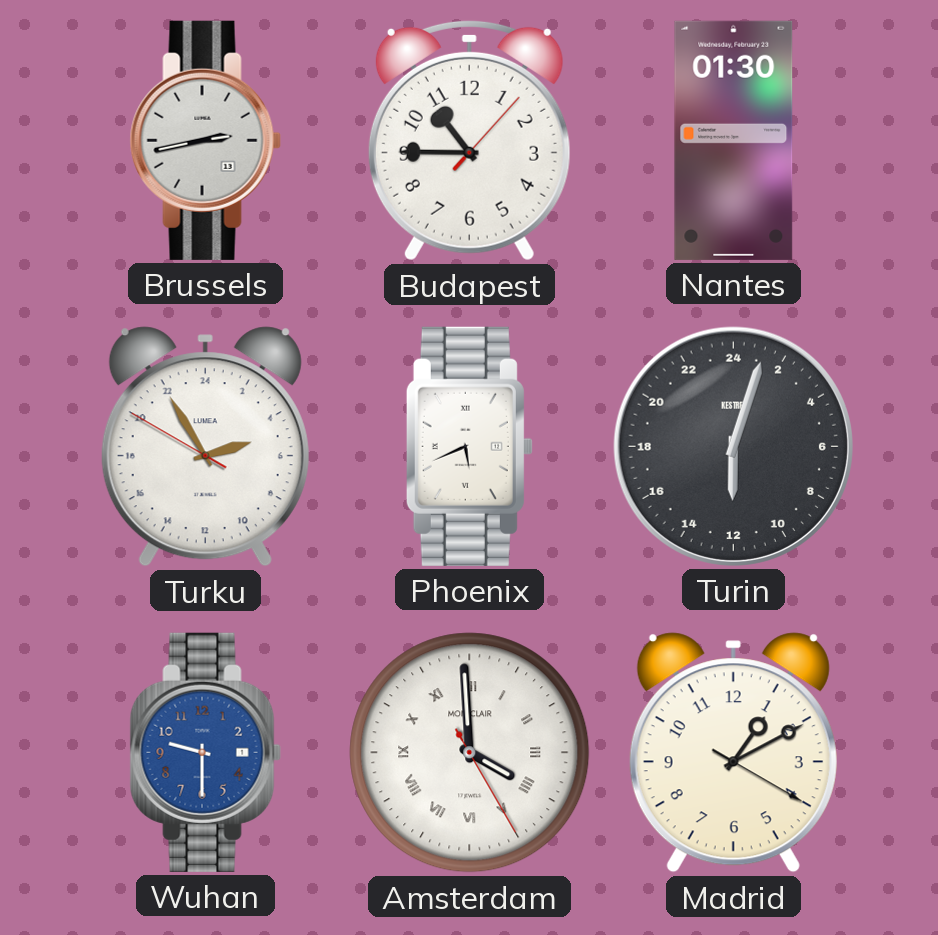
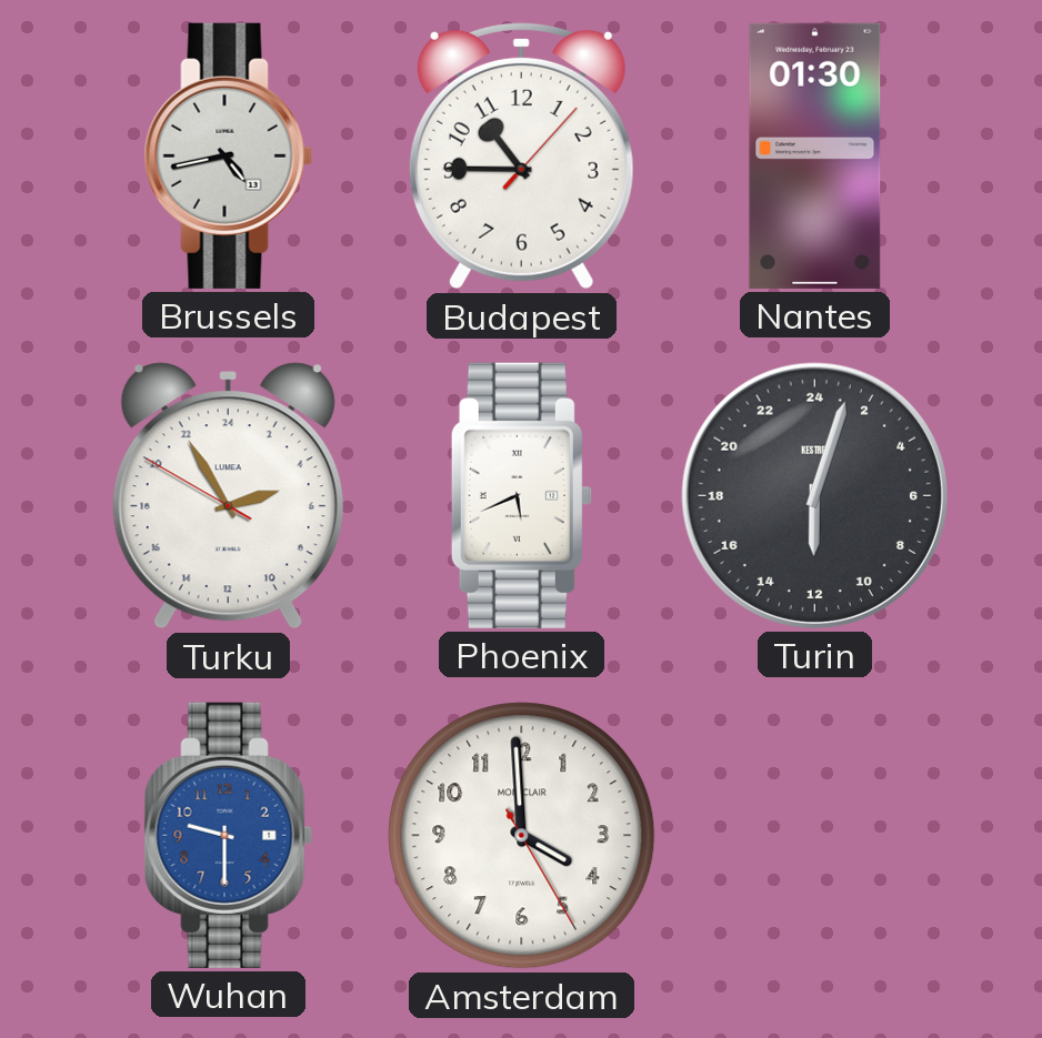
Brussels: 2:43 -> 4:43
Amsterdam numerals: Roman -> Arabic
Madrid: 1:10 -> none
